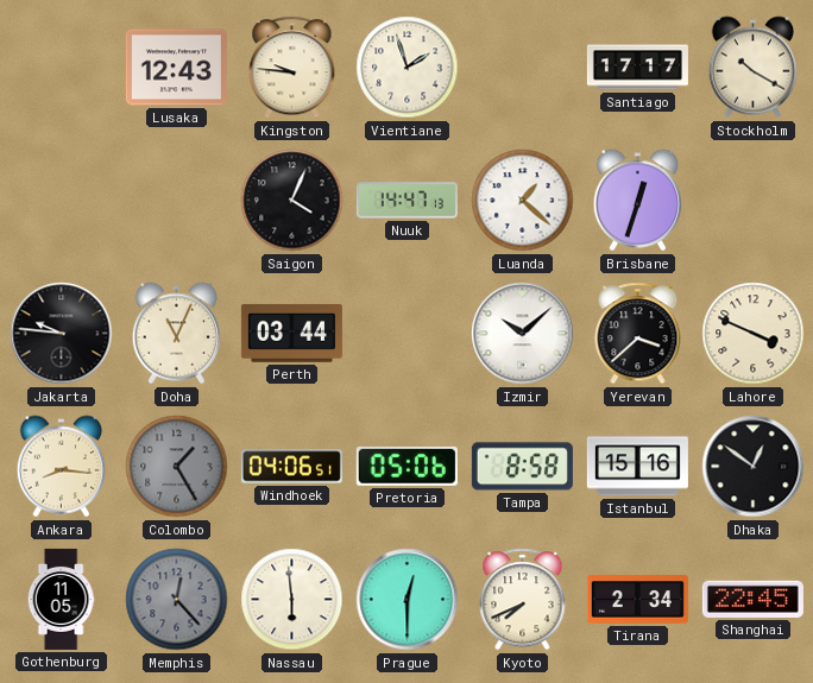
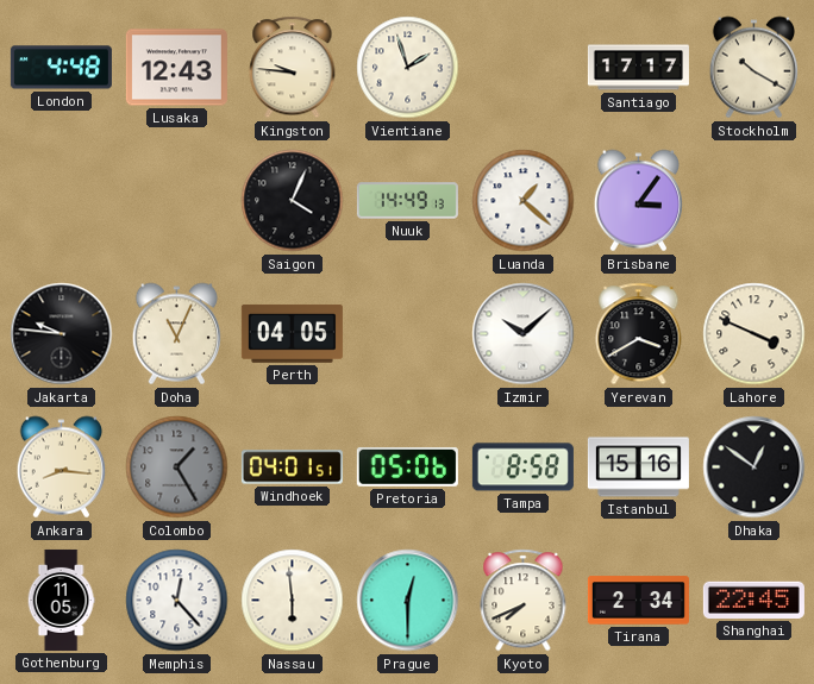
London: none -> 4:48
Nuuk: 14:47 -> 14:49
Brisbane: 12:33 -> 3:06
Perth: 03:44 -> 04:05
Yerevan: 3:38 -> 3:40
Windhoek: 04:06 -> 04:01
Memphis dial: grey -> white
